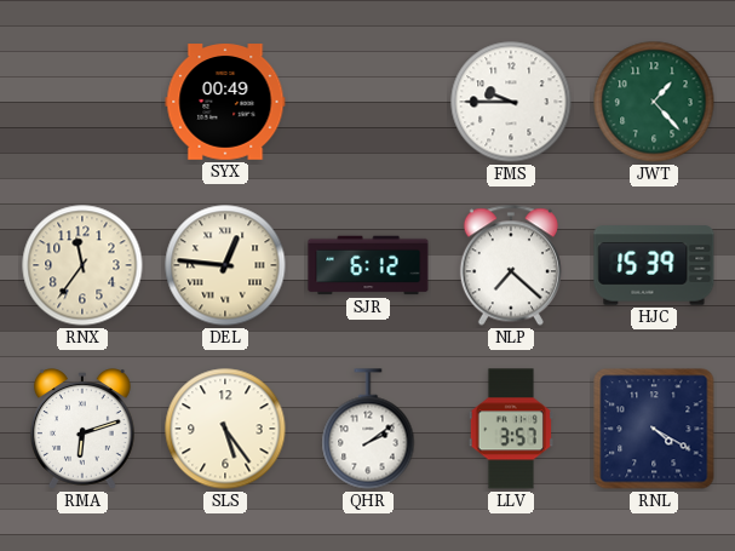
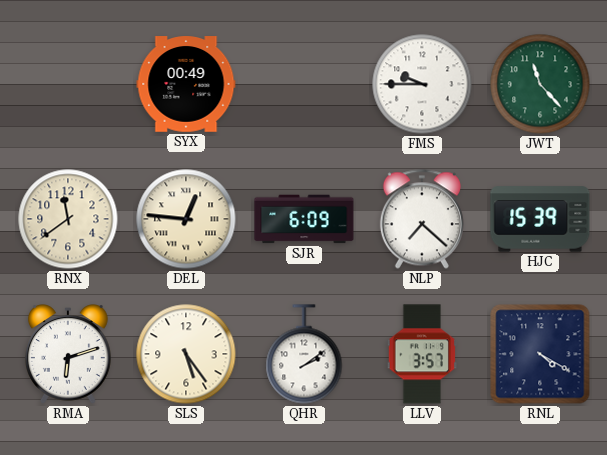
JWT: 1:23 -> 11:23
RNX: 11:36 -> 11:39
SJR: 6:12 -> 6:09
